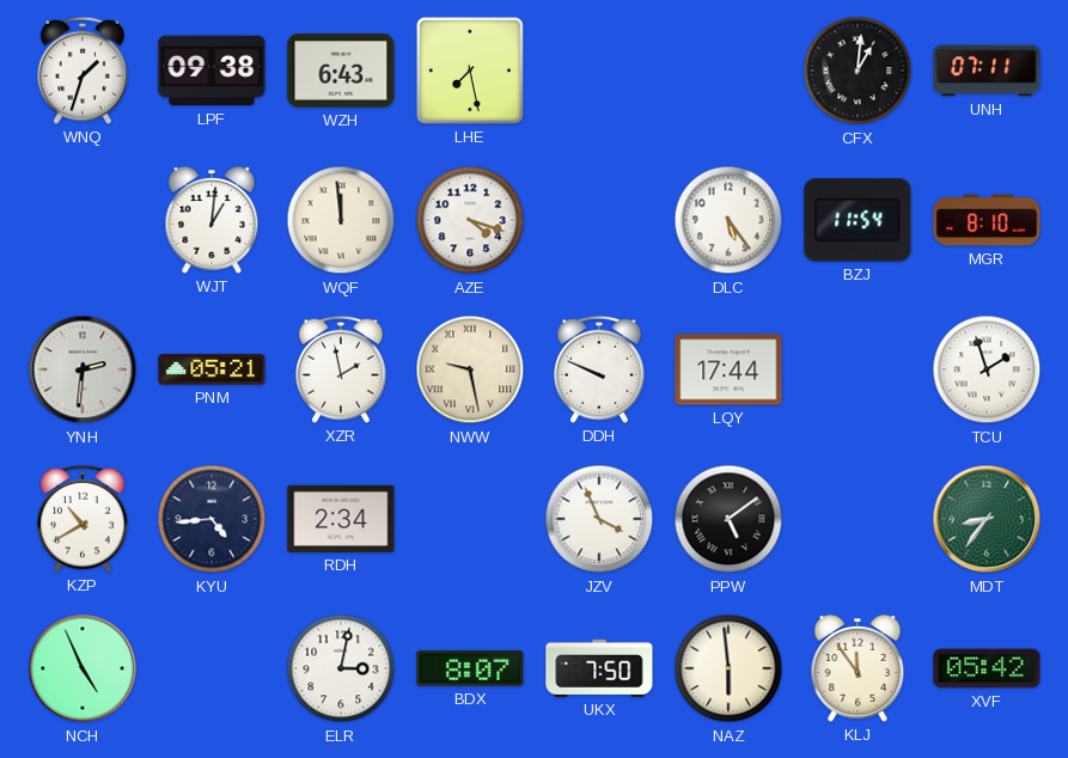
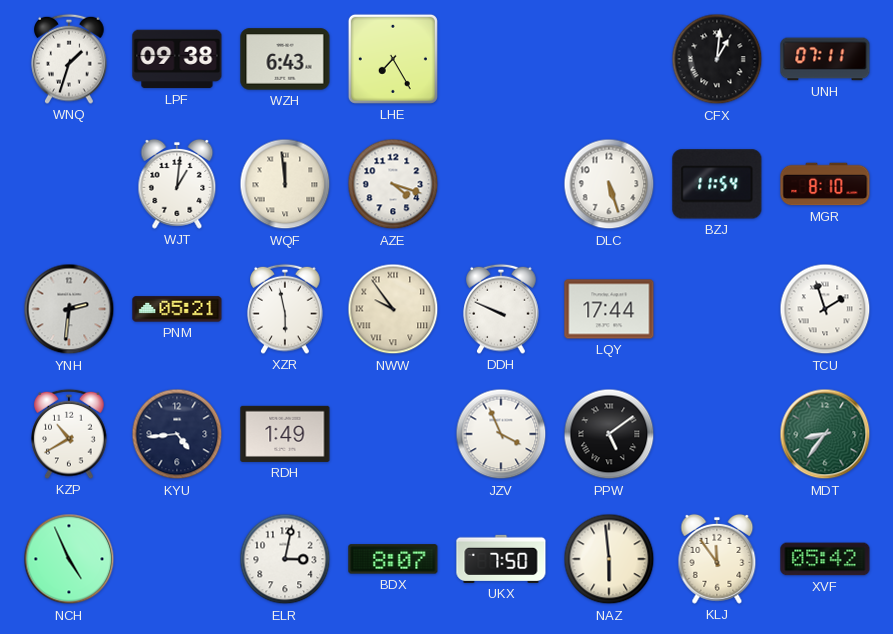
LHE: 7:28 -> 7:25
DLC: 5:24 -> 5:27
XZR: 1:58 -> 5:58
NWW: 9:28 -> 9:54
RDH: 2:34 -> 1:49
